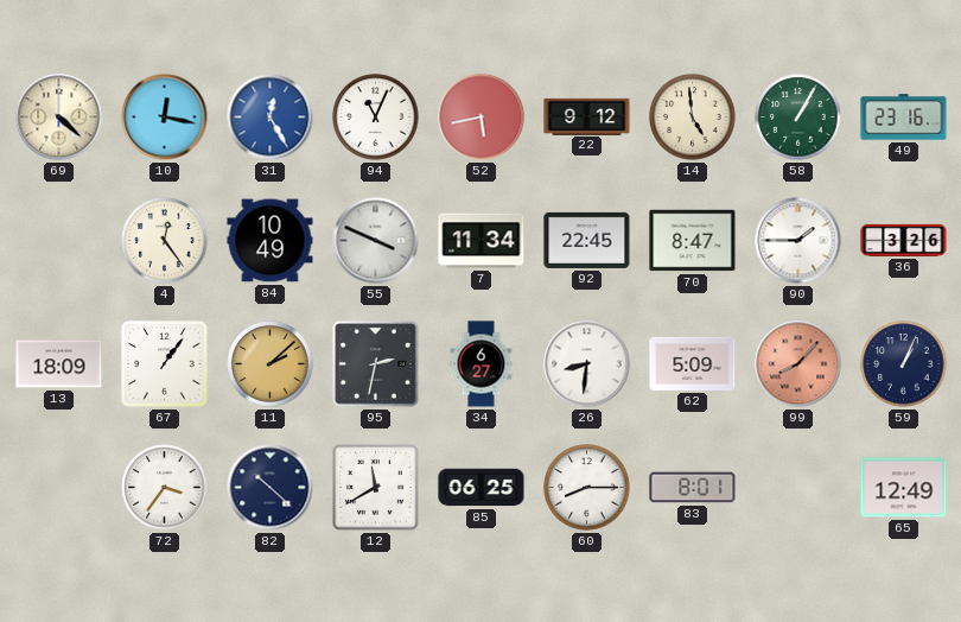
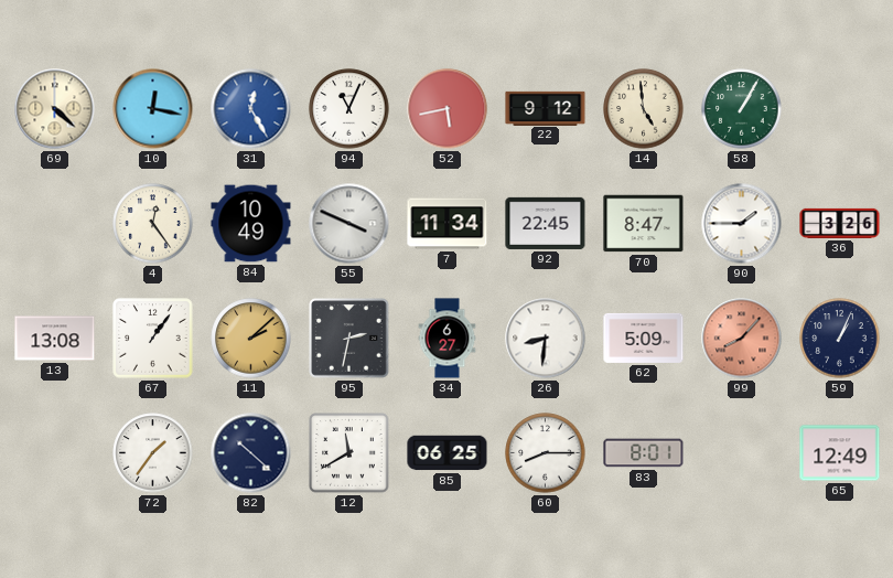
49: 23:16 -> none
13: 18:09 -> 13:08
72: 3:36 -> 1:36
